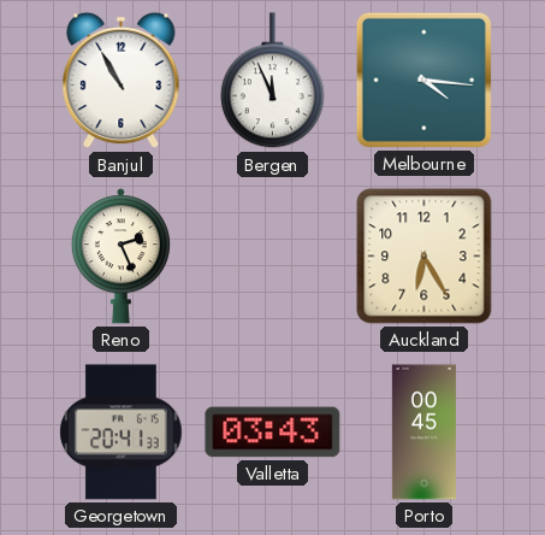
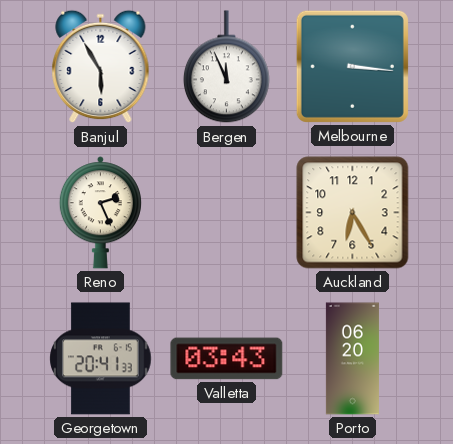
Banjul: 10:55 -> 5:55
Melbourne: 4:16 -> 3:16
Porto: 00:45 -> 06:20
